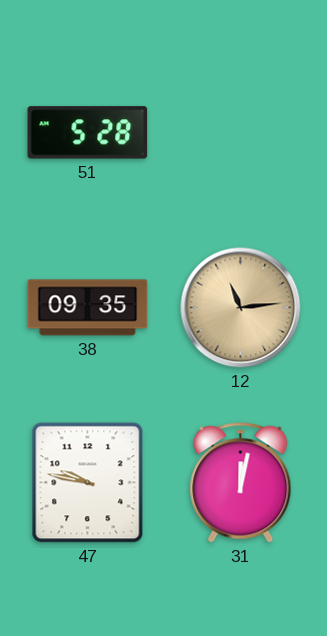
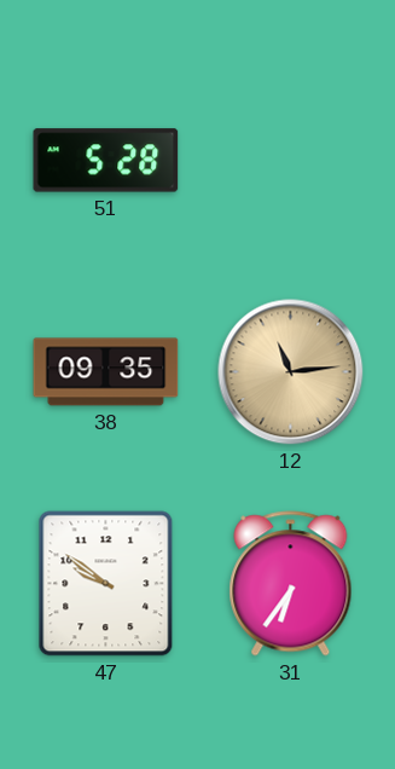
47: 9:47 -> 9:51
31: 12:02 -> 6:36
